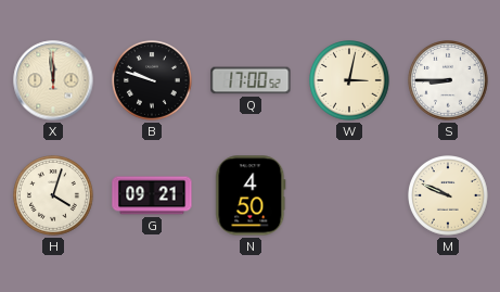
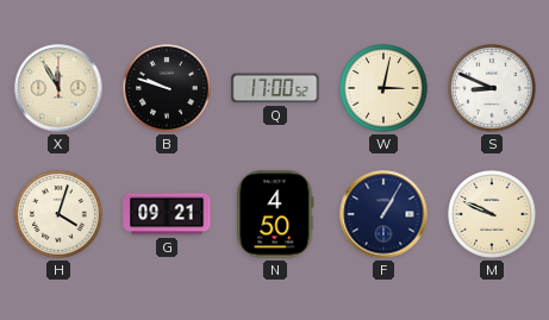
X: 11:59 -> 11:55
S: 8:45 -> 8:49
F: none -> 1:05
